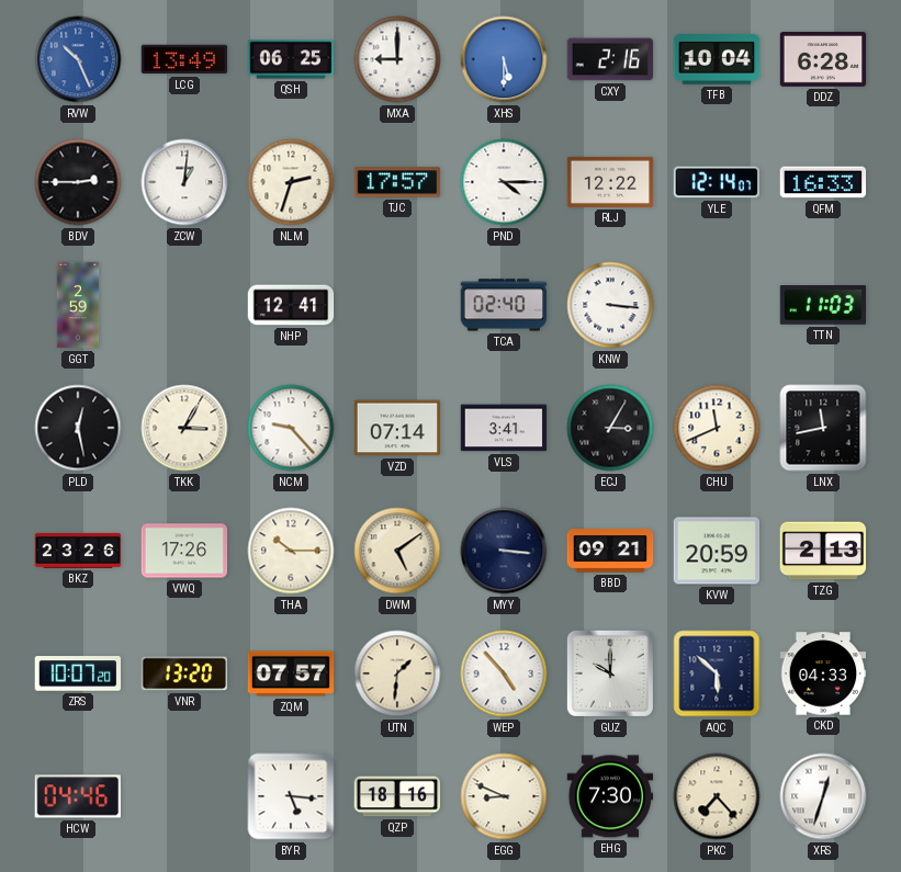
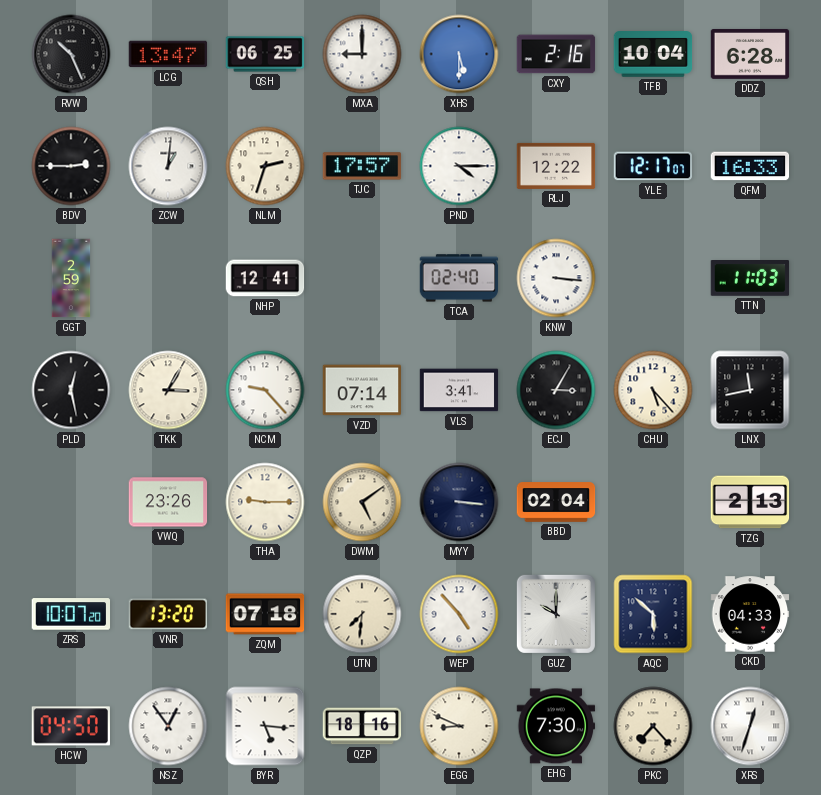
RVW dial: blue -> black
LCG: 13:49 -> 13:47
YLE: 12:14 -> 12:17
CHU: 11:41 -> 5:23
BKZ: 23:26 -> none
VWQ: 17:26 -> 23:26
THA: 10:15 -> 9:15
BBD: 09:21 -> 02:04
KVW: 20:59 -> none
ZQM: 07:57 -> 07:18
UTN: 1:31 -> 7:31
HCW: 04:46 -> 04:50
NSZ: none -> 12:54
